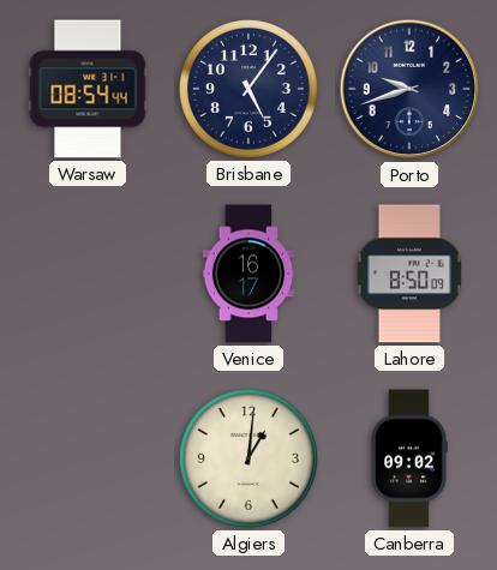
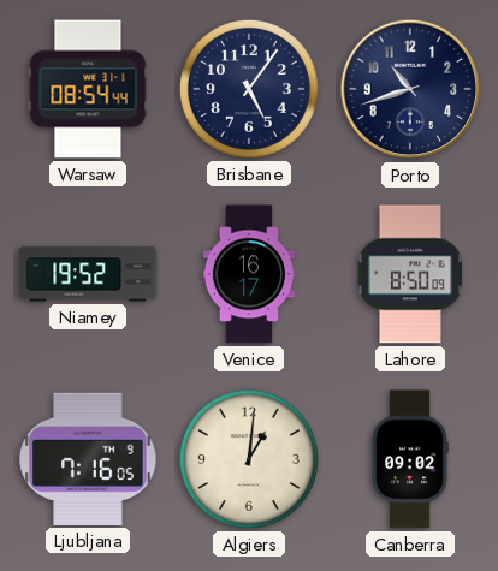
Porto: 9:42 -> 10:42
Niamey: none -> 19:52
Ljubljana: none -> 7:16
